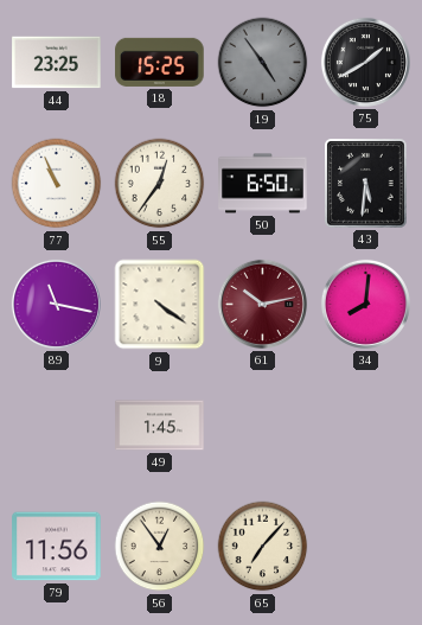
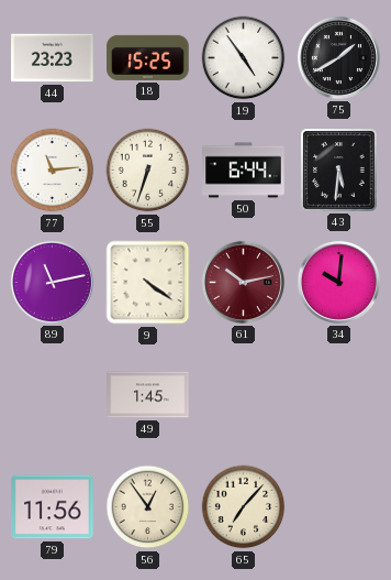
44: 23:25 -> 23:23
19 dial: grey -> white
77: 10:56 -> 11:14
55: 12:36 -> 6:33
50: 6:50 -> 6:44
89: 11:17 -> 11:13
34: 8:01 -> 10:01
